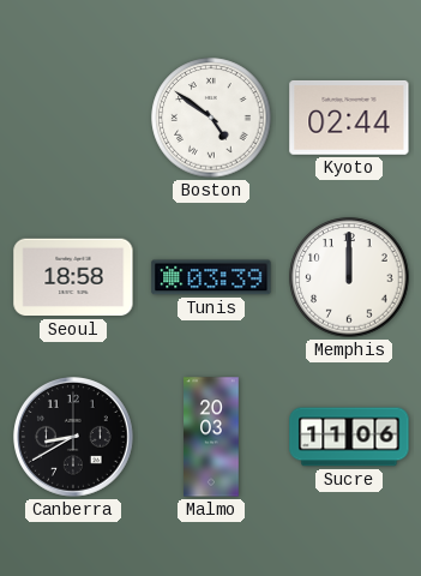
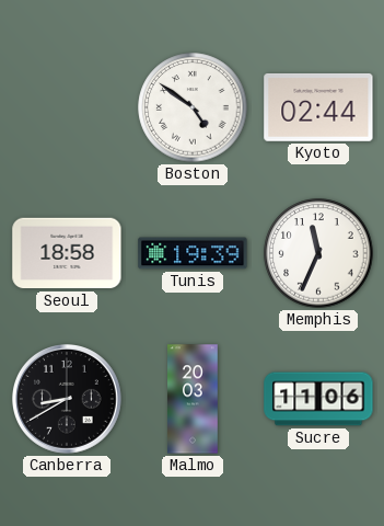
Tunis: 03:39 -> 19:39
Memphis: 12:00 -> 11:34
